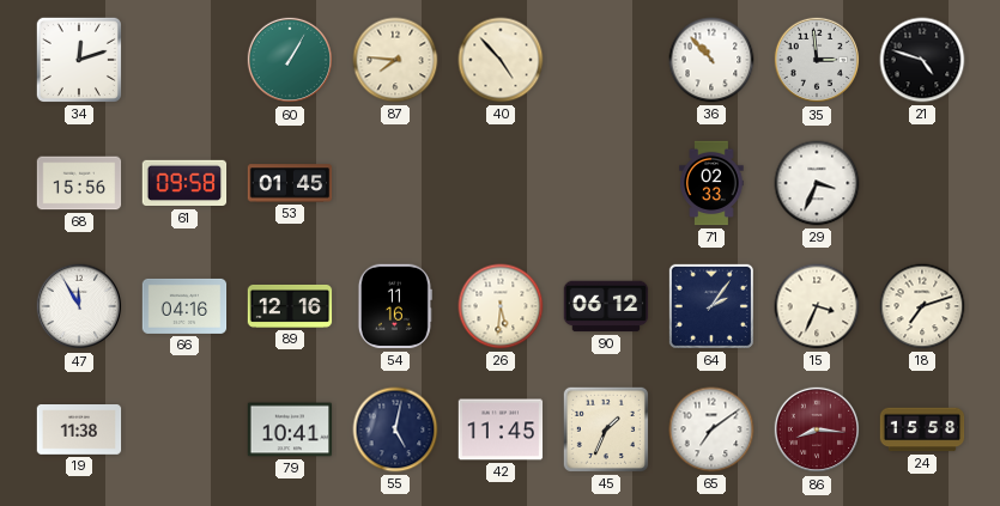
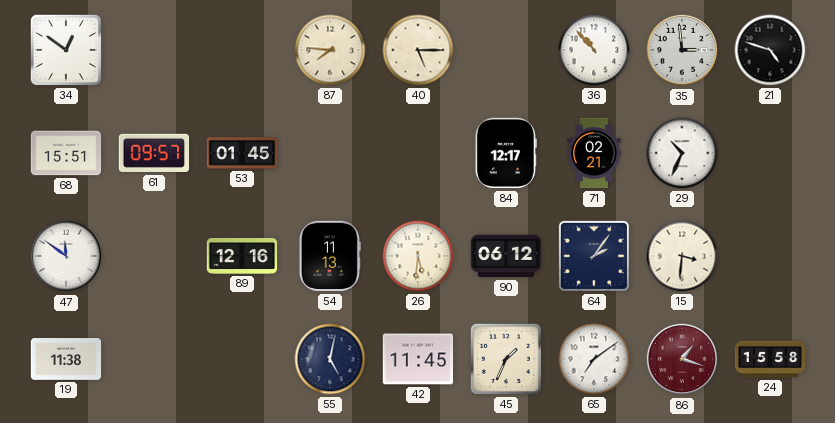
34: 12:12 -> 12:51
60: 1:05 -> none
40: 4:53 -> 5:15
68: 15:56 -> 15:51
61: 09:58 -> 09:57
84: none -> 12:17
71: 02:33 -> 02:21
29: 3:34 -> 10:34
47: 11:55 -> 11:51
66: 04:16 -> none
54: 11:16 -> 11:13
15: 3:34 -> 3:31
18: 7:12 -> none
79: 10:41 -> none
86: 8:16 -> 1:18
